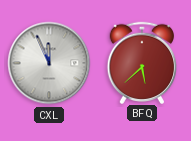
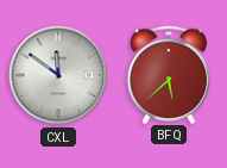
CXL: 11:56 -> 11:51
